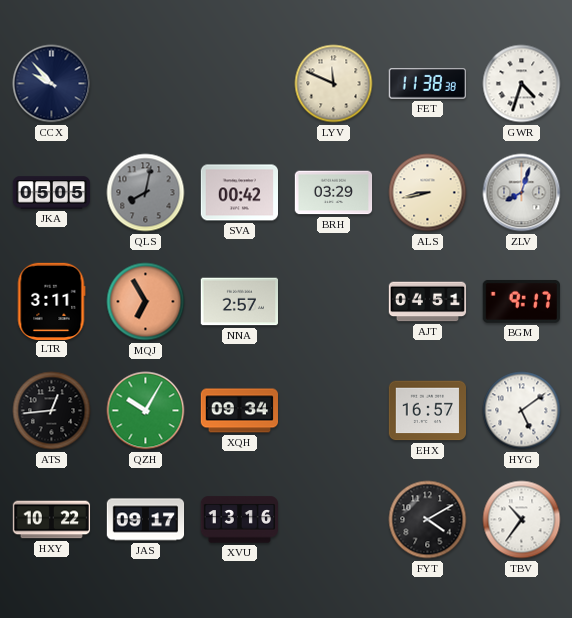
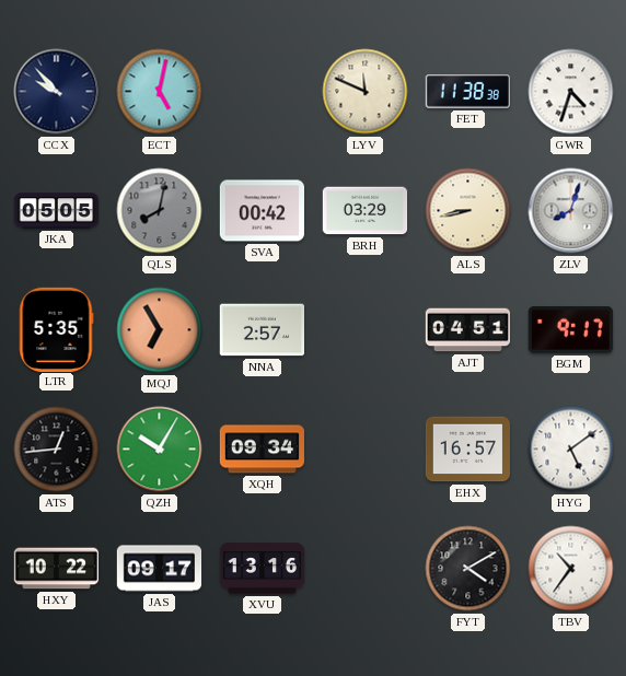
ECT: none -> 5:02
LTR: 3:11 -> 5:35
